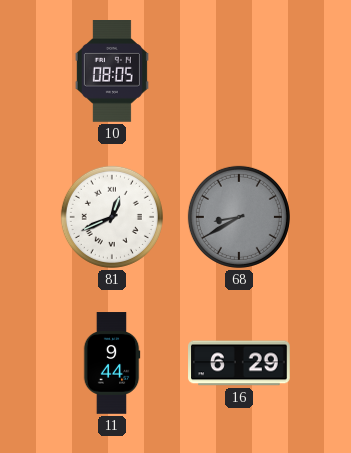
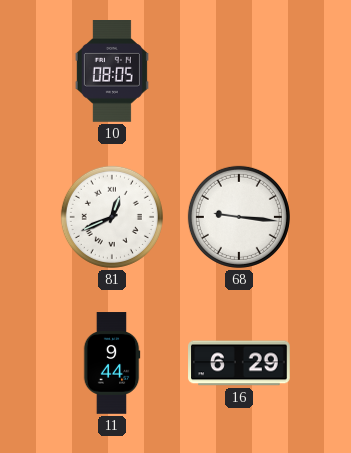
68: 8:40 -> 9:16
68 dial: grey -> white
